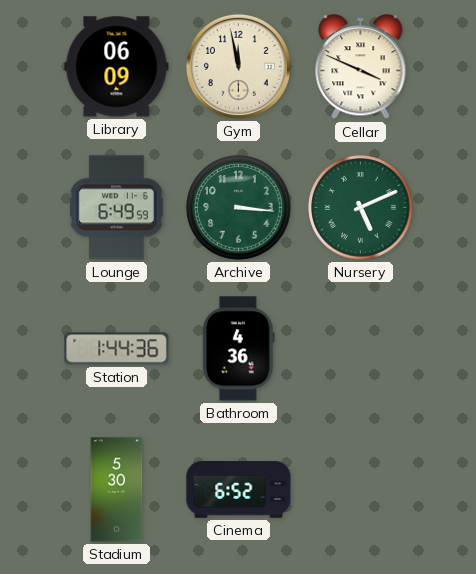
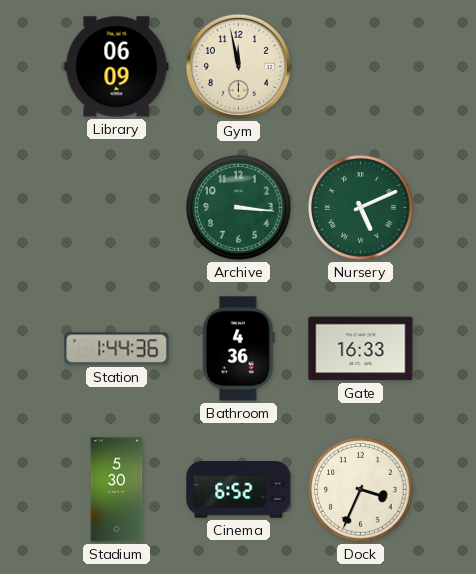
Cellar: 3:49 -> none
Lounge: 6:49 -> none
Gate: none -> 16:33
Dock: none -> 3:34
